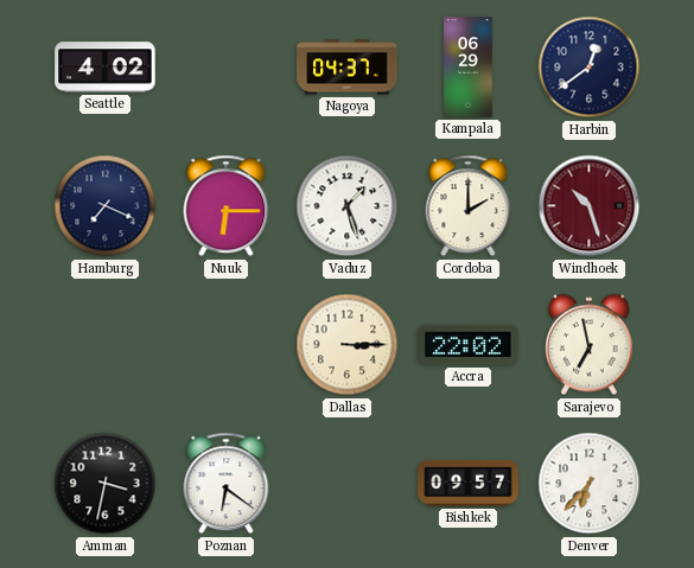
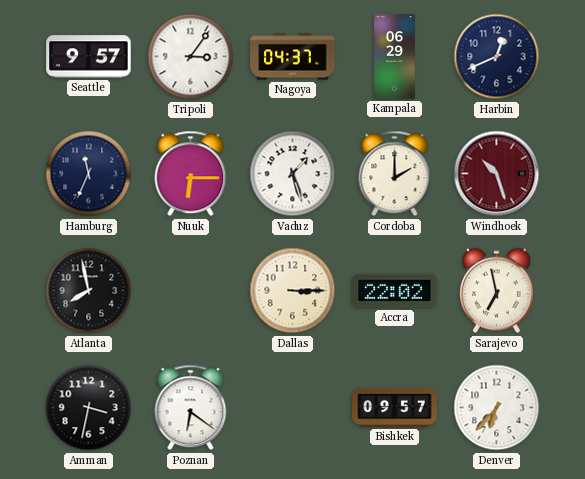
Seattle: 4:02 -> 9:57
Tripoli: none -> 3:06
Harbin: 12:39 -> 12:41
Hamburg: 7:19 -> 11:34
Atlanta: none -> 7:58
